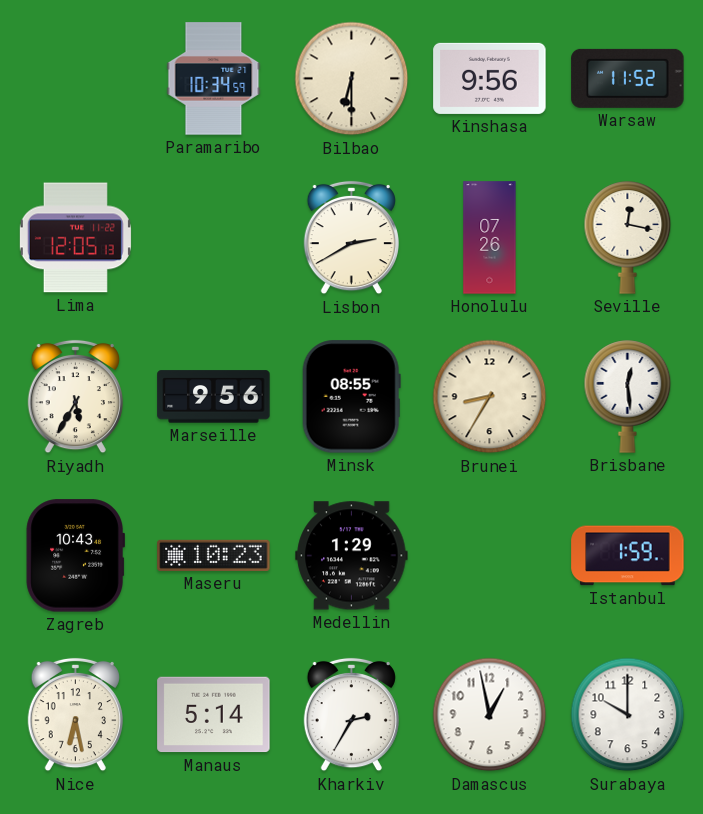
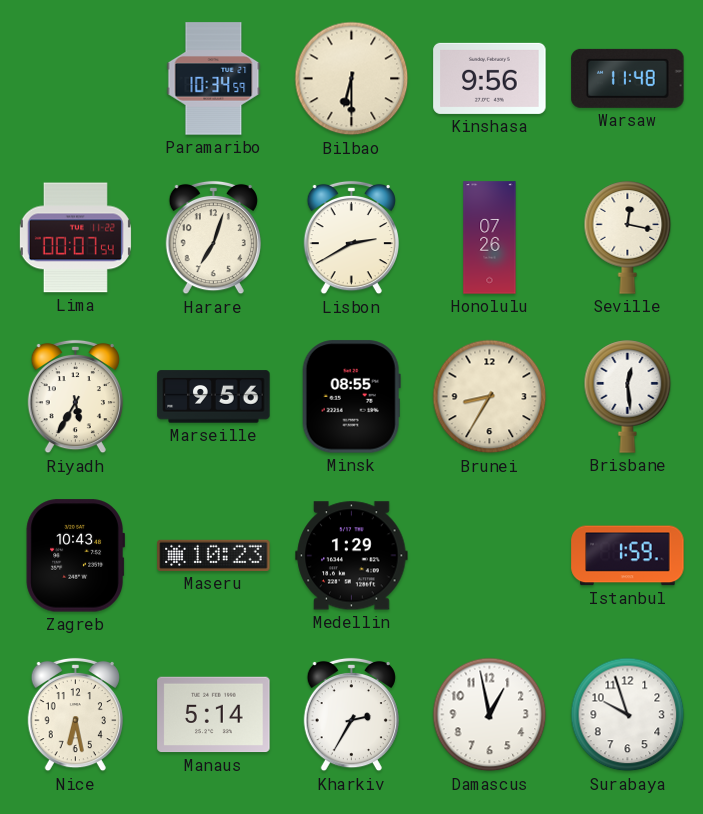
Warsaw: 11:52 -> 11:48
Lima: 12:05 -> 00:07
Harare: none -> 7:03
Surabaya: 10:00 -> 9:57
